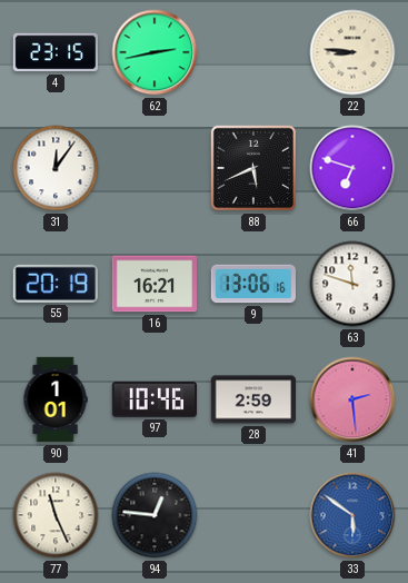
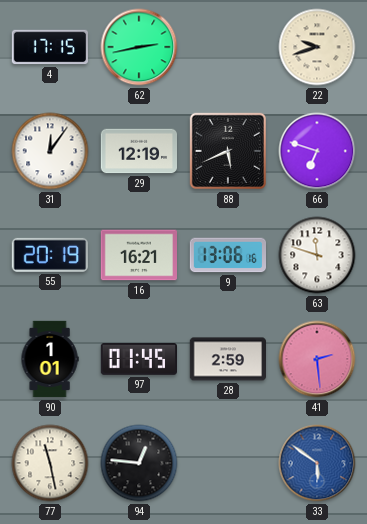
4: 23:15 -> 17:15
22: 8:46 -> 9:42
29: none -> 12:19
97: 10:46 -> 01:45
77: 11:26 -> 11:28
